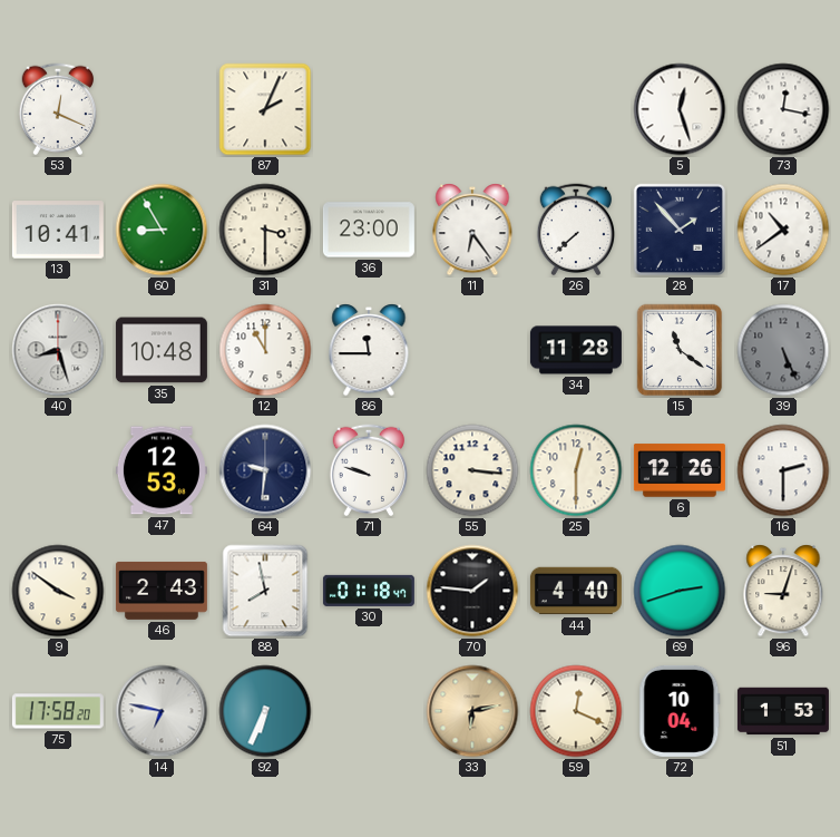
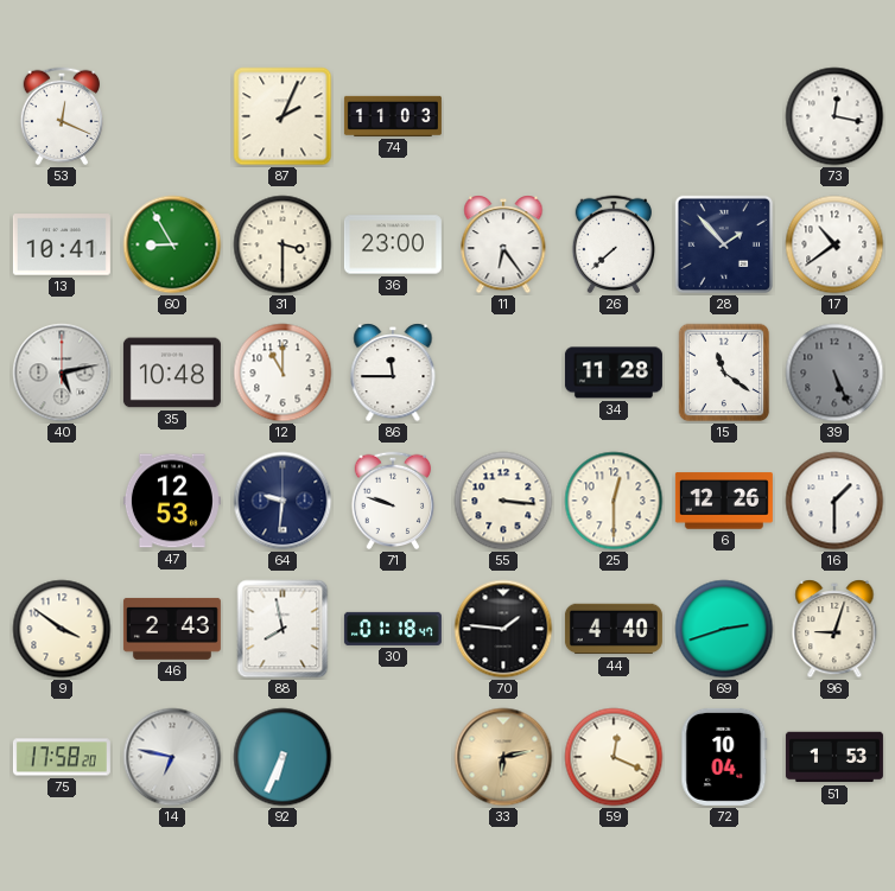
74: none -> 11:03
5: 12:27 -> none
40: 8:27 -> 5:13
16: 2:30 -> 1:30
